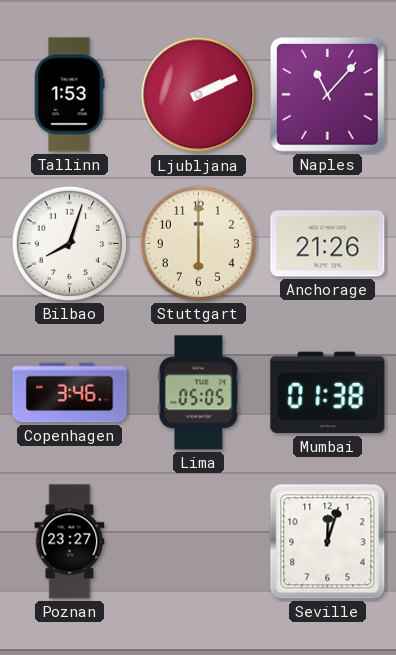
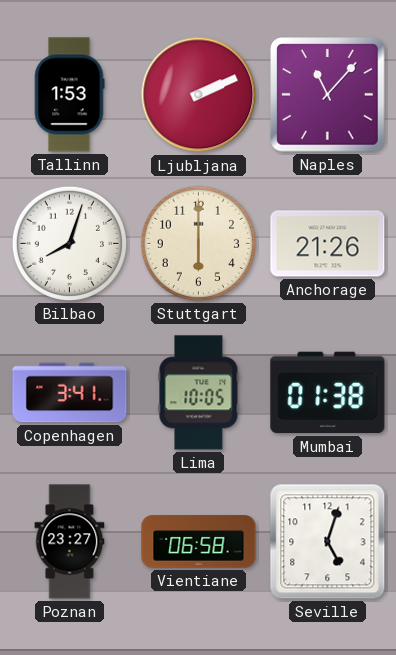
Copenhagen: 3:46 -> 3:41
Lima: 05:05 -> 10:05
Vientiane: none -> 06:58
Seville: 12:03 -> 5:03
